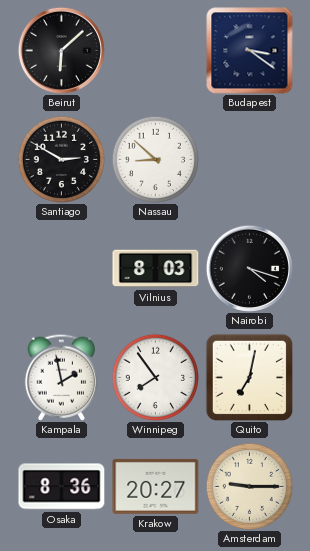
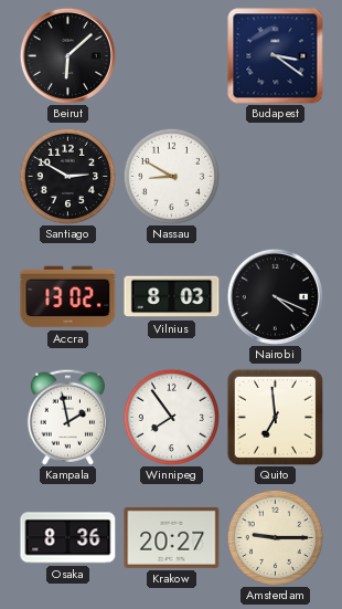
Nassau: 8:52 -> 8:50
Accra: none -> 13:02
Nairobi: 4:18 -> 4:19
Quito: 7:02 -> 6:59
